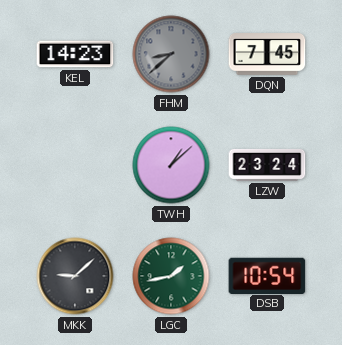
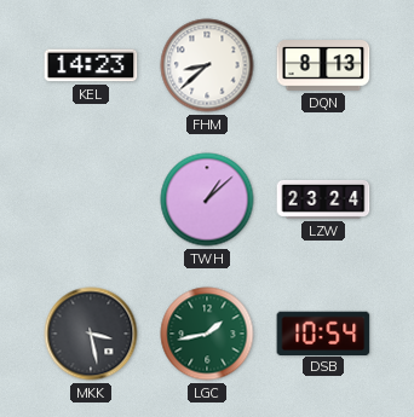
FHM dial: grey -> white
DQN: 7:45 -> 8:13
MKK: 9:08 -> 3:28
